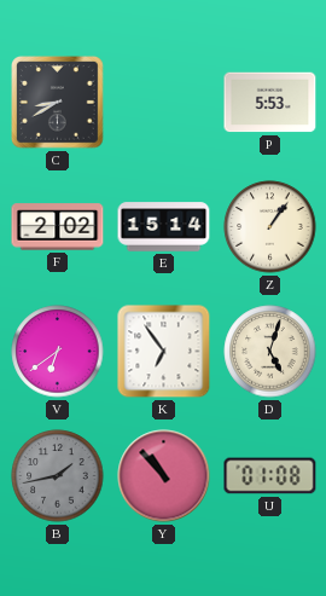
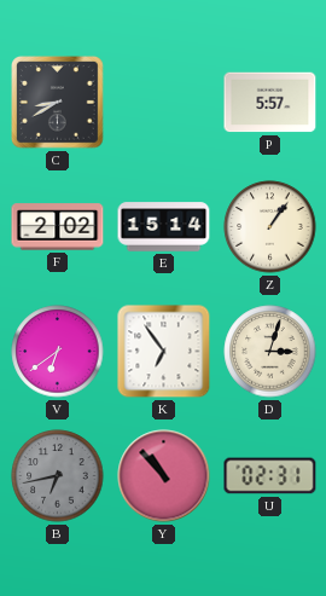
P: 5:53 -> 5:57
D: 5:03 -> 3:03
B: 1:43 -> 6:43
U: 01:08 -> 02:31
